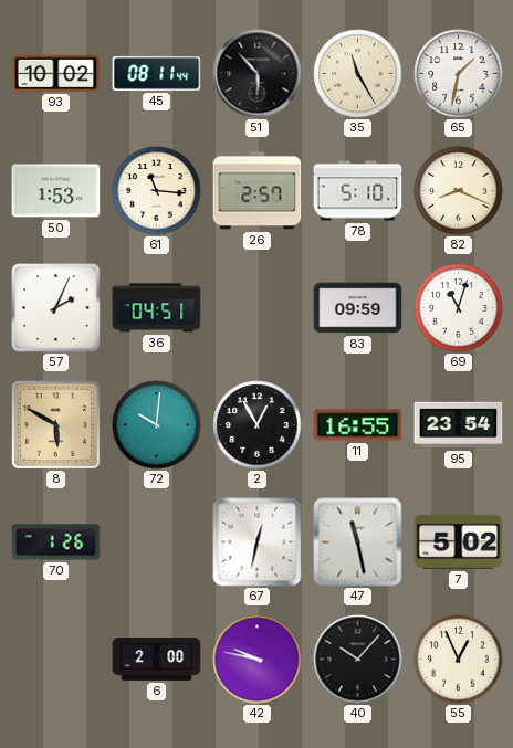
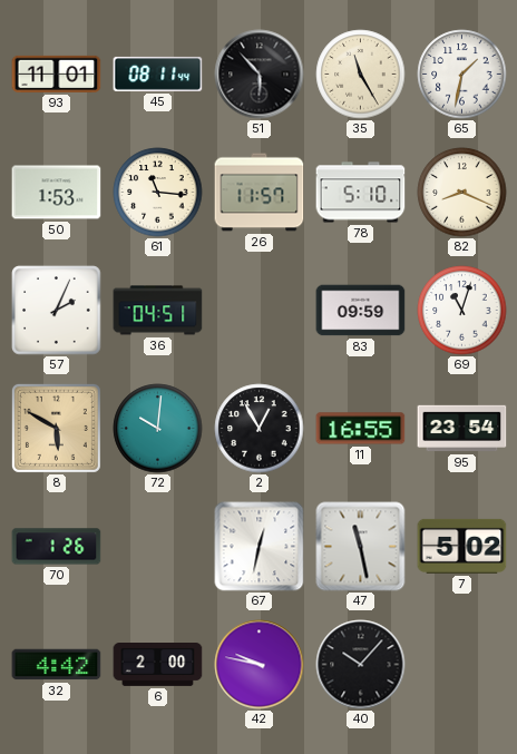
93: 10:02 -> 11:01
26: 2:57 -> 11:57
32: none -> 4:42
55: 12:56 -> none
